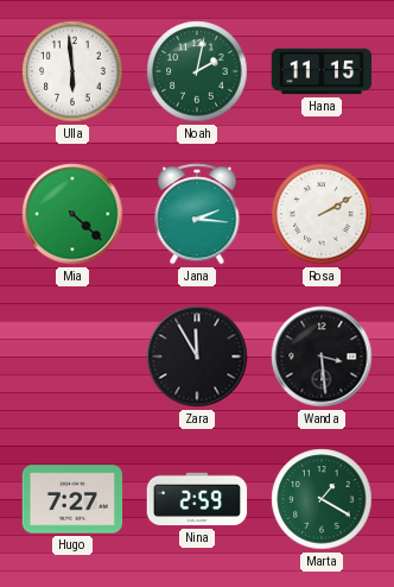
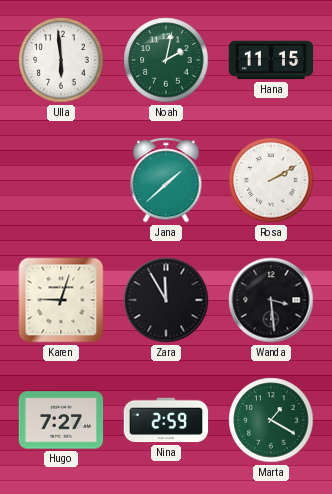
Mia: 4:22 -> none
Jana: 2:16 -> 1:38
Karen: none -> 9:03
